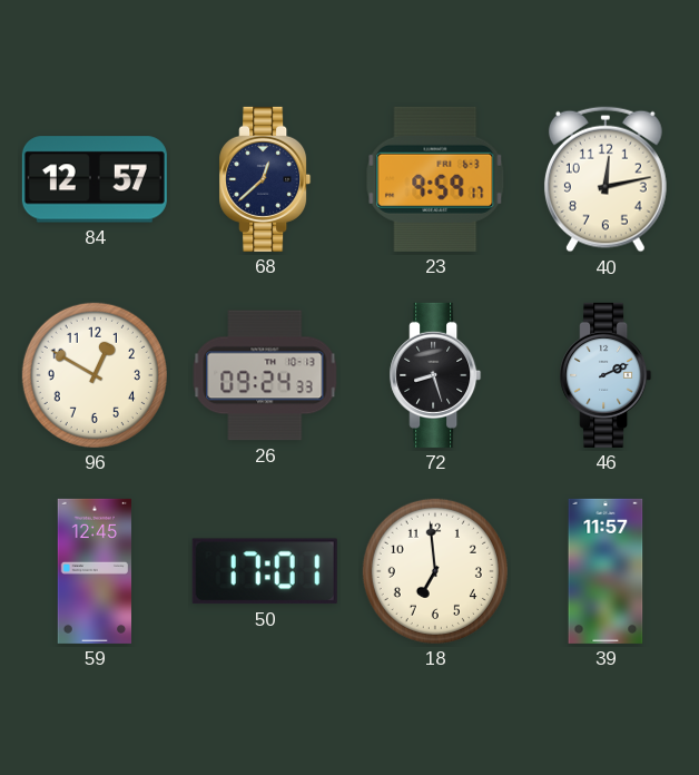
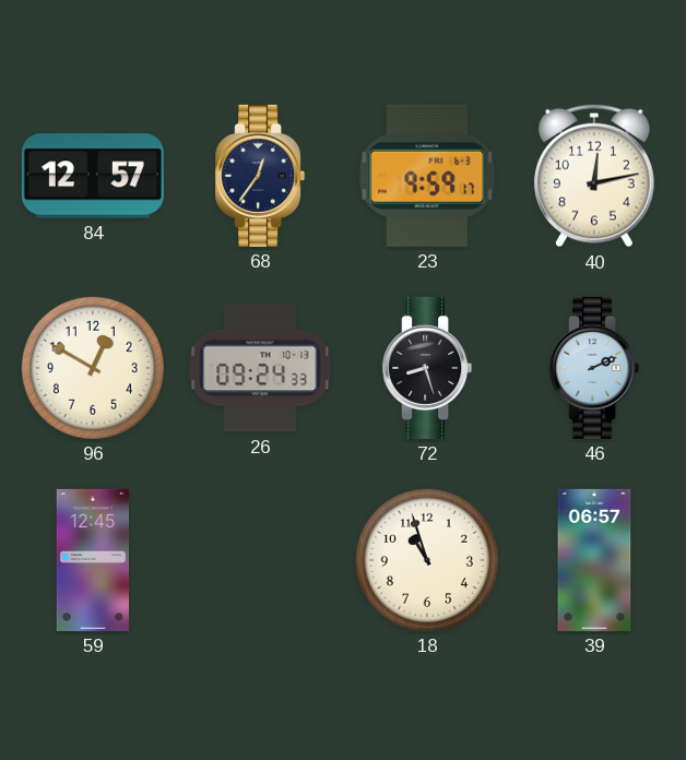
68: 12:38 -> 12:36
50: 17:01 -> none
18: 6:59 -> 10:57
39: 11:57 -> 06:57
